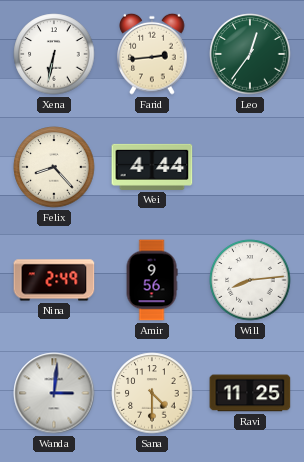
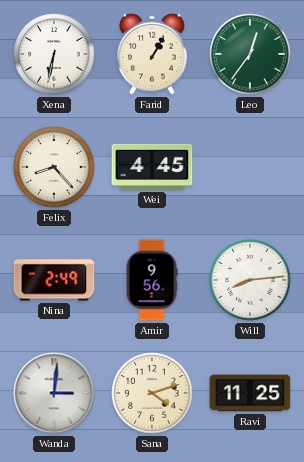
Farid: 2:44 -> 1:05
Wei: 4:44 -> 4:45
Sana: 4:30 -> 4:12
